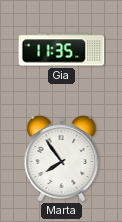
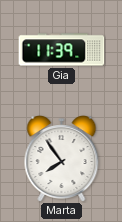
Gia: 11:35 -> 11:39
